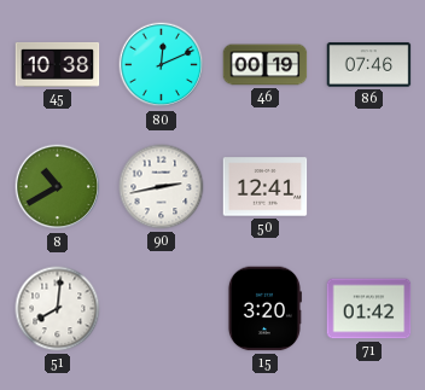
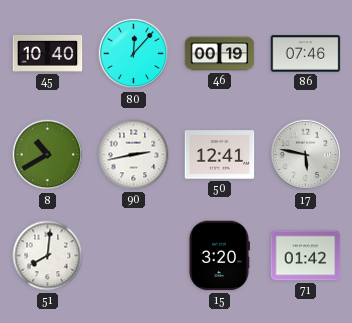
45: 10:38 -> 10:40
80: 12:11 -> 12:07
17: none -> 5:47
